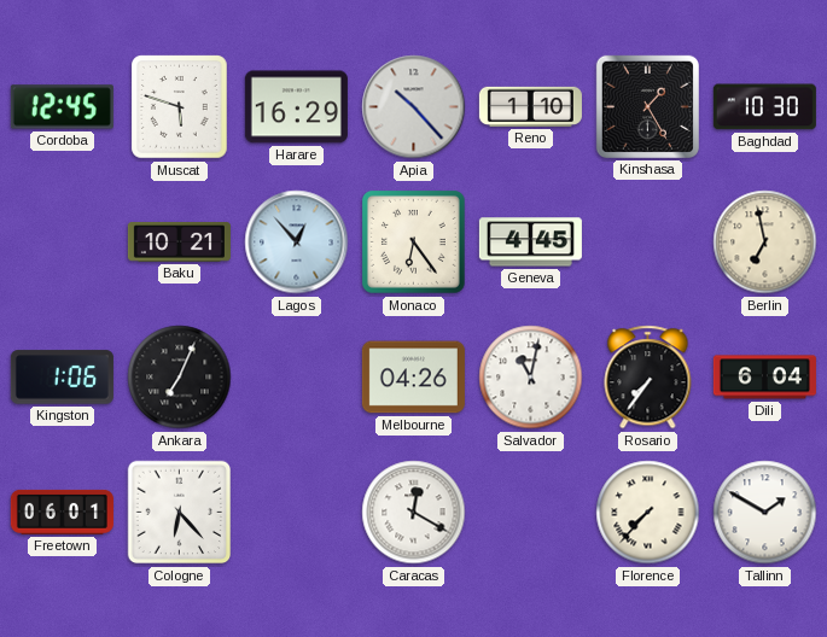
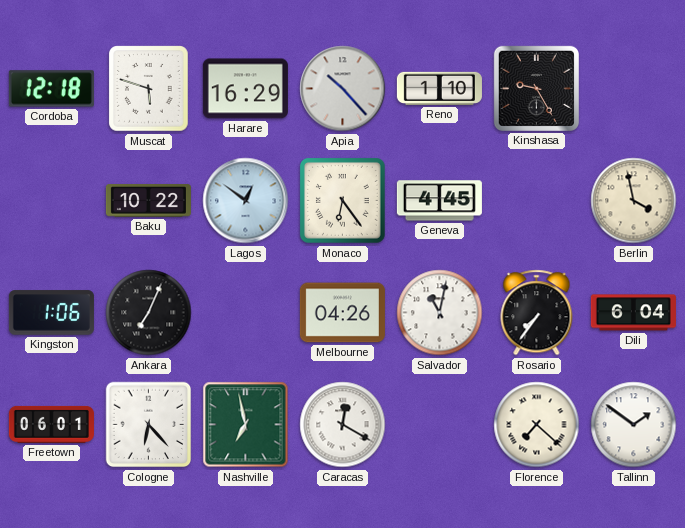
Cordoba: 12:45 -> 12:18
Kinshasa: 1:25 -> 9:25
Baghdad: 10:30 -> none
Baku: 10:21 -> 10:22
Lagos: 12:53 -> 12:51
Berlin: 6:58 -> 3:58
Nashville: none -> 6:58
Florence: 7:37 -> 7:22
Tallinn: 1:50 -> 1:51
